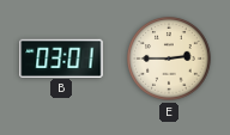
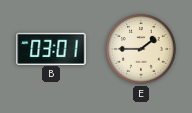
E: 2:45 -> 1:45
